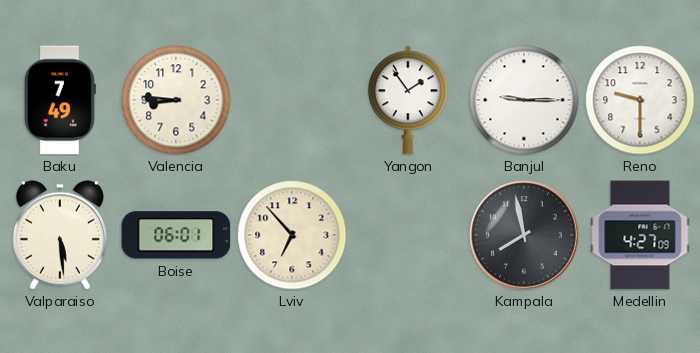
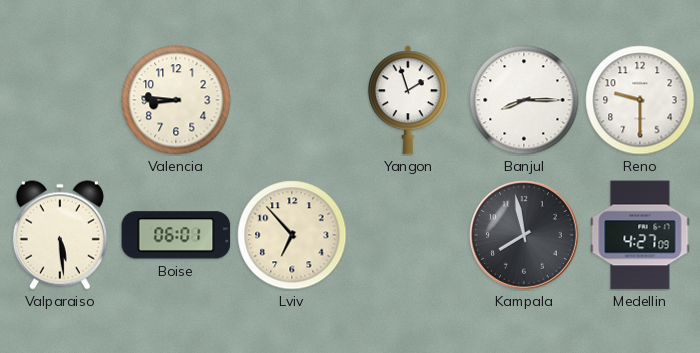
Baku: 7:49 -> none
Yangon: 1:54 -> 1:57
Banjul: 9:15 -> 8:15
